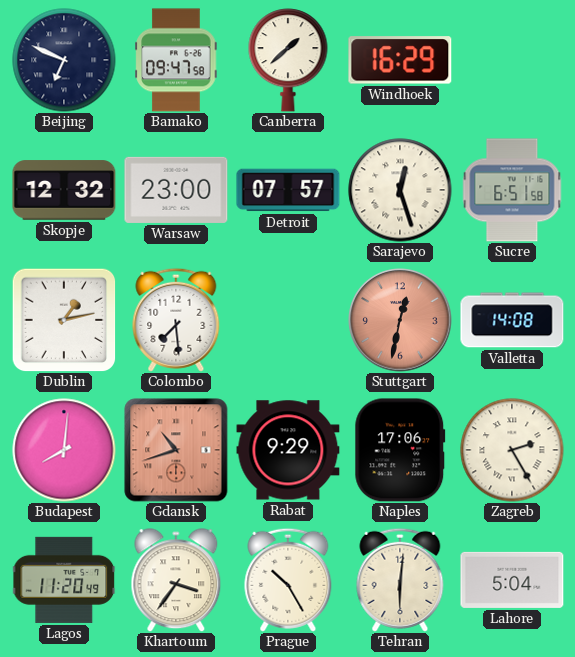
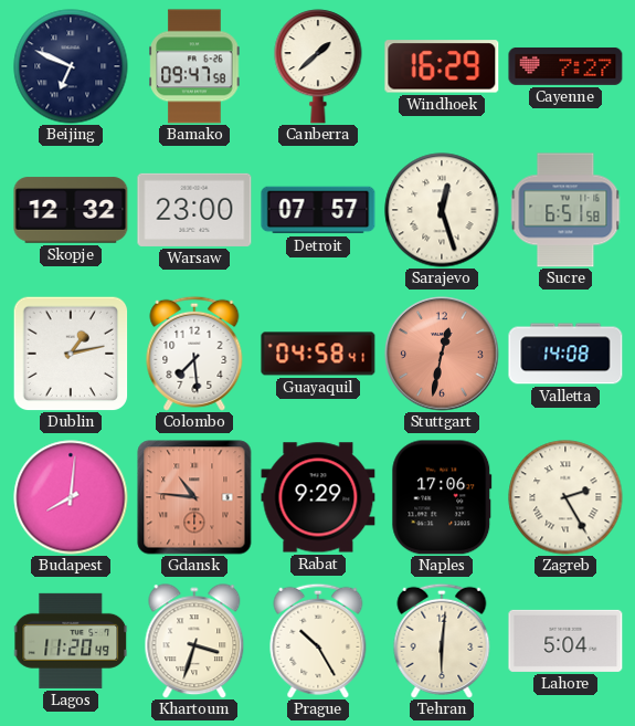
Cayenne: none -> 7:27
Guayaquil: none -> 04:58
Gdansk: 10:42 -> 10:46
Khartoum: 3:36 -> 3:33
